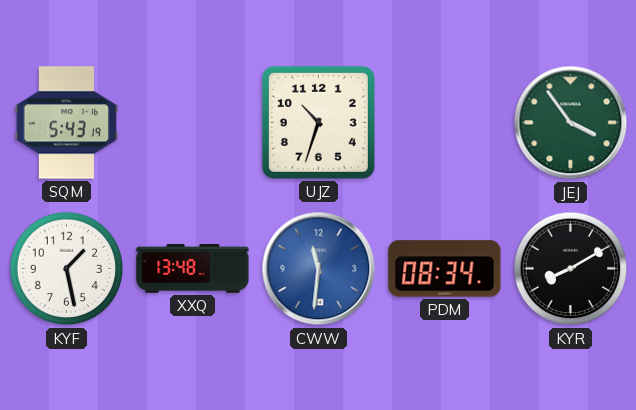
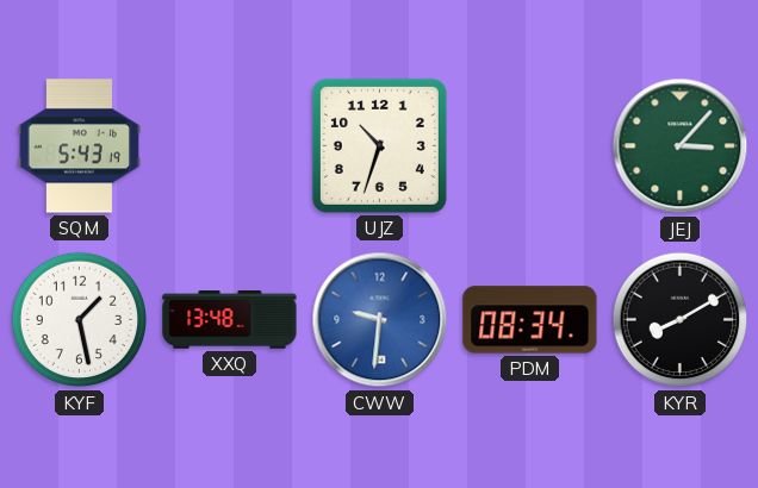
JEJ: 3:54 -> 3:07
CWW: 11:31 -> 9:31
